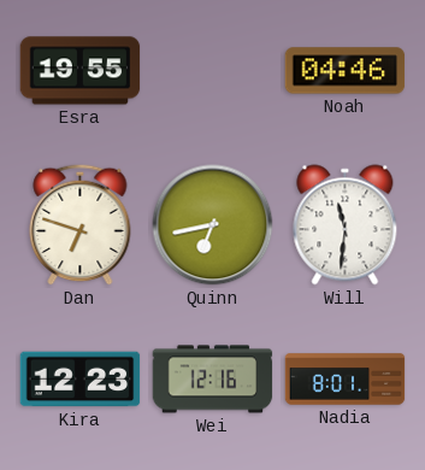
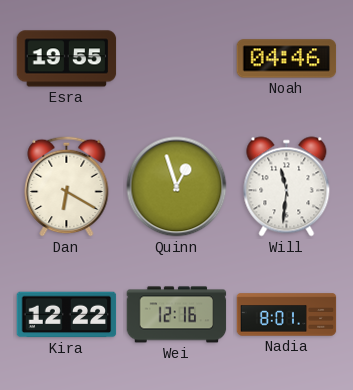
Dan: 6:48 -> 6:20
Quinn: 6:43 -> 12:57
Kira: 12:23 -> 12:22
